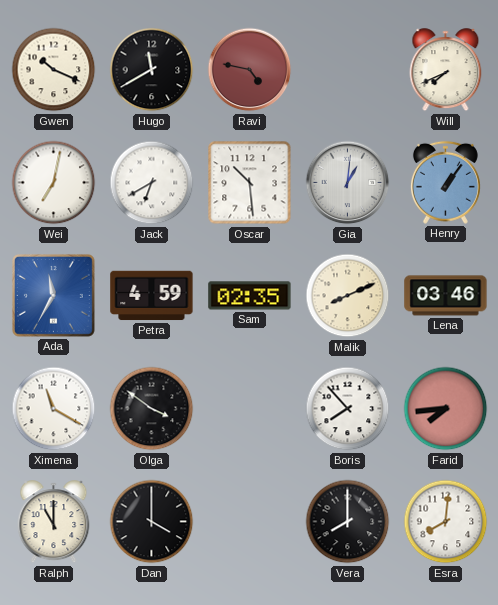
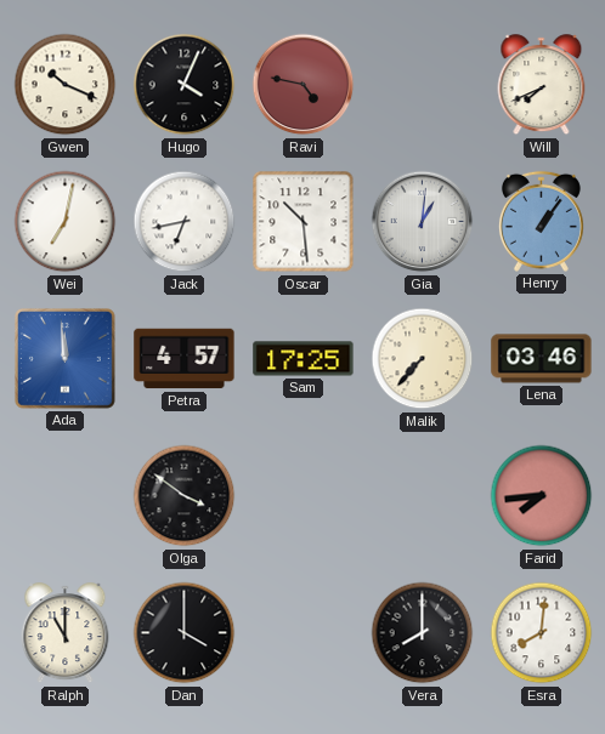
Hugo: 11:40 -> 4:04
Jack: 6:40 -> 6:43
Ada: 11:35 -> 11:59
Petra: 4:59 -> 4:57
Sam: 02:35 -> 17:25
Malik: 8:11 -> 7:37
Ximena: 11:20 -> none
Boris: 7:53 -> none
